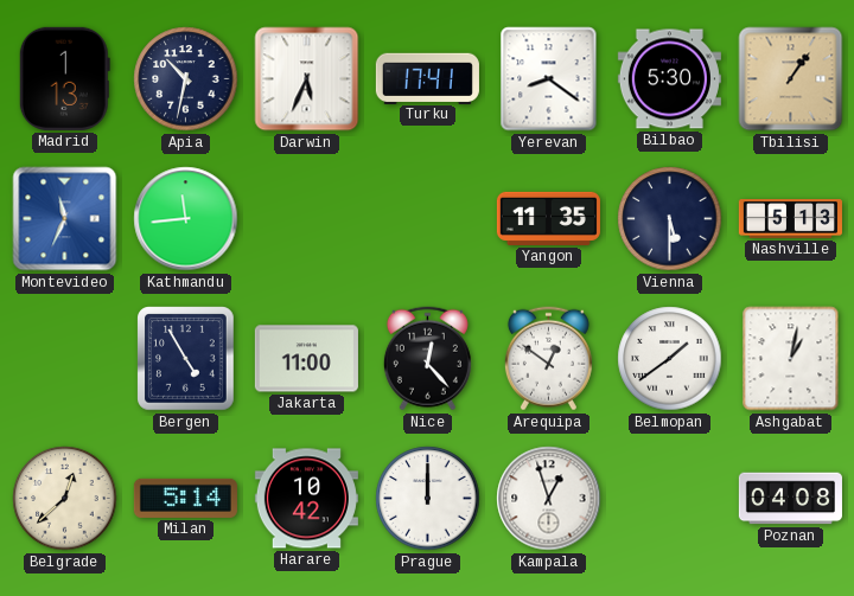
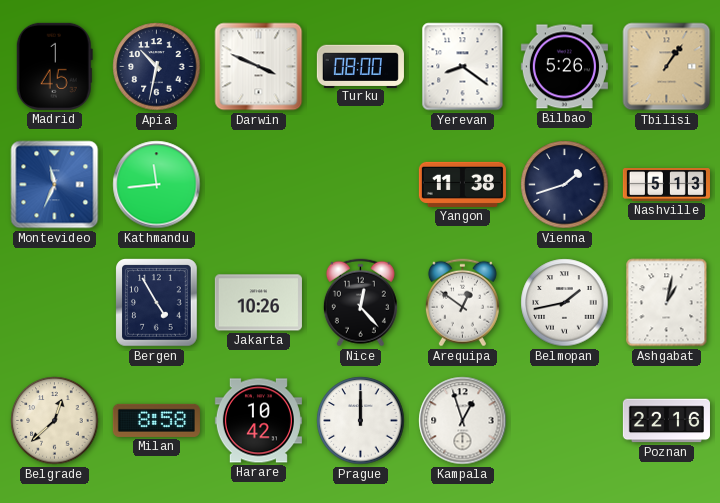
Madrid: 1:13 -> 1:45
Darwin: 5:34 -> 3:49
Turku: 17:41 -> 08:00
Bilbao: 5:30 -> 5:26
Yangon: 11:35 -> 11:38
Vienna: 5:30 -> 1:42
Jakarta: 11:00 -> 10:26
Belmopan: 1:39 -> 1:43
Milan: 5:14 -> 8:58
Poznan: 04:08 -> 22:16
